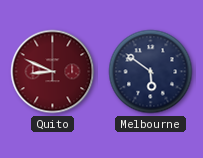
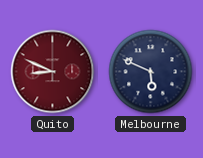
Melbourne: 5:51 -> 5:49
